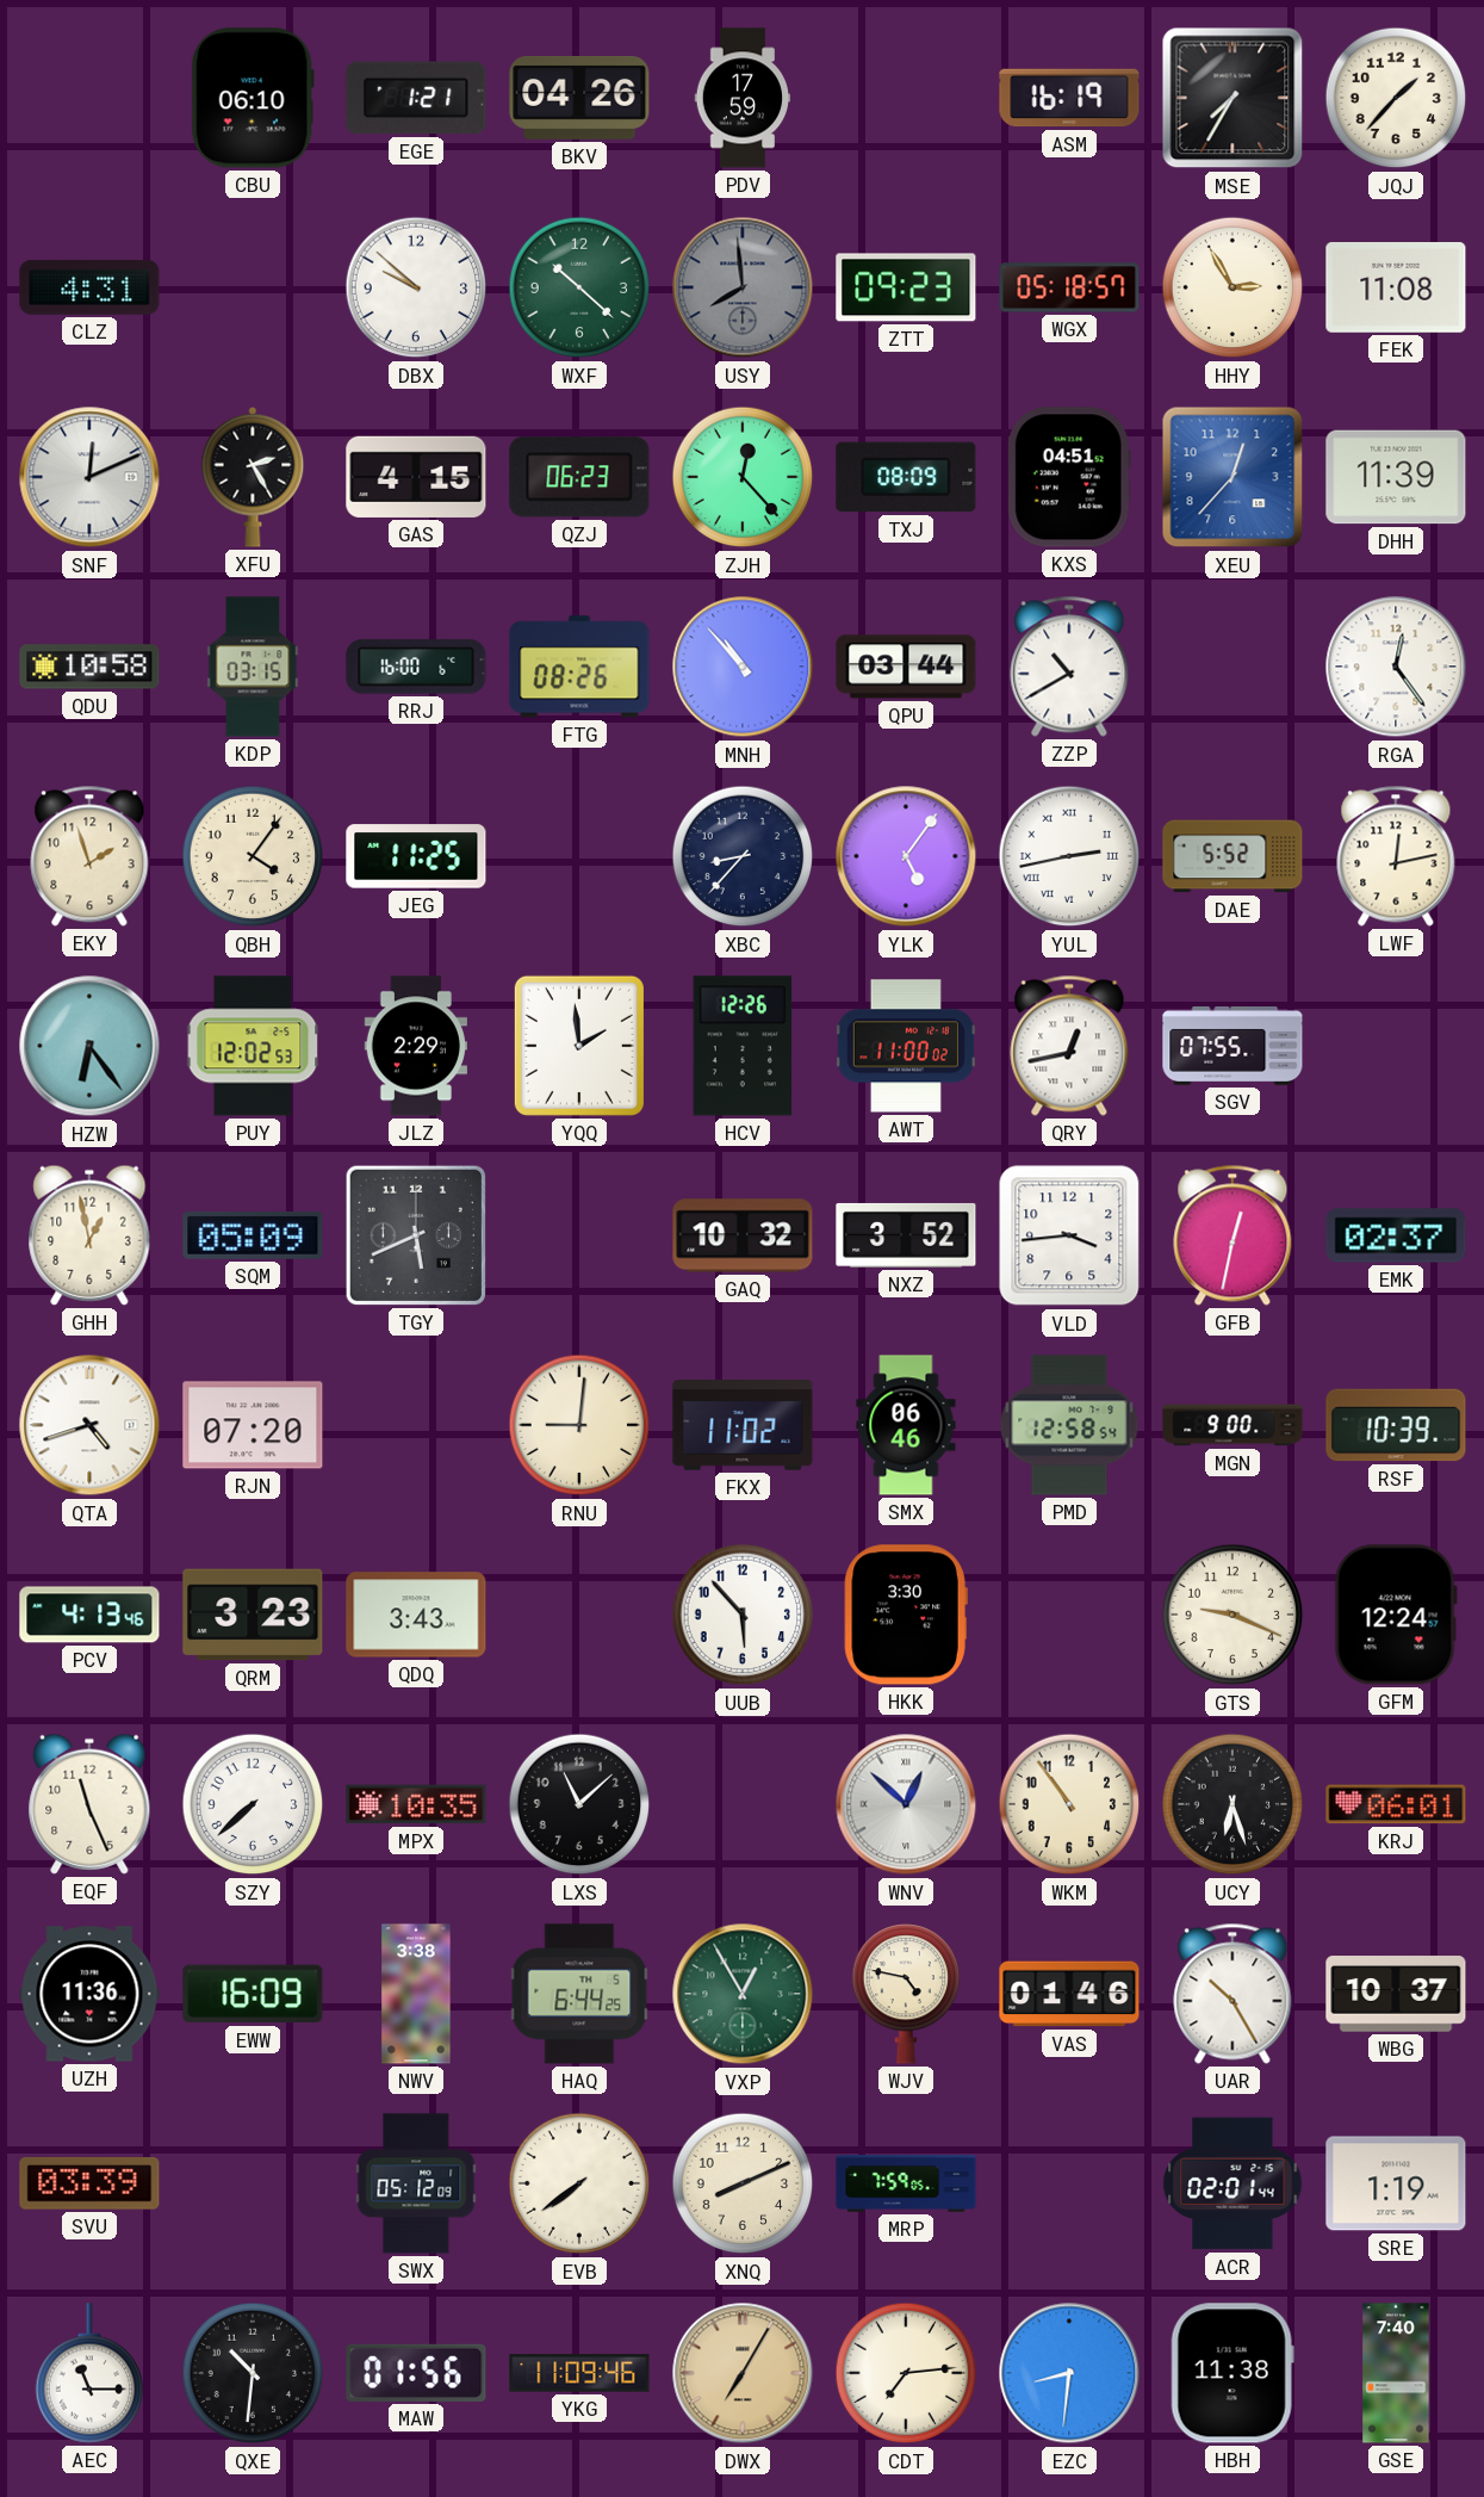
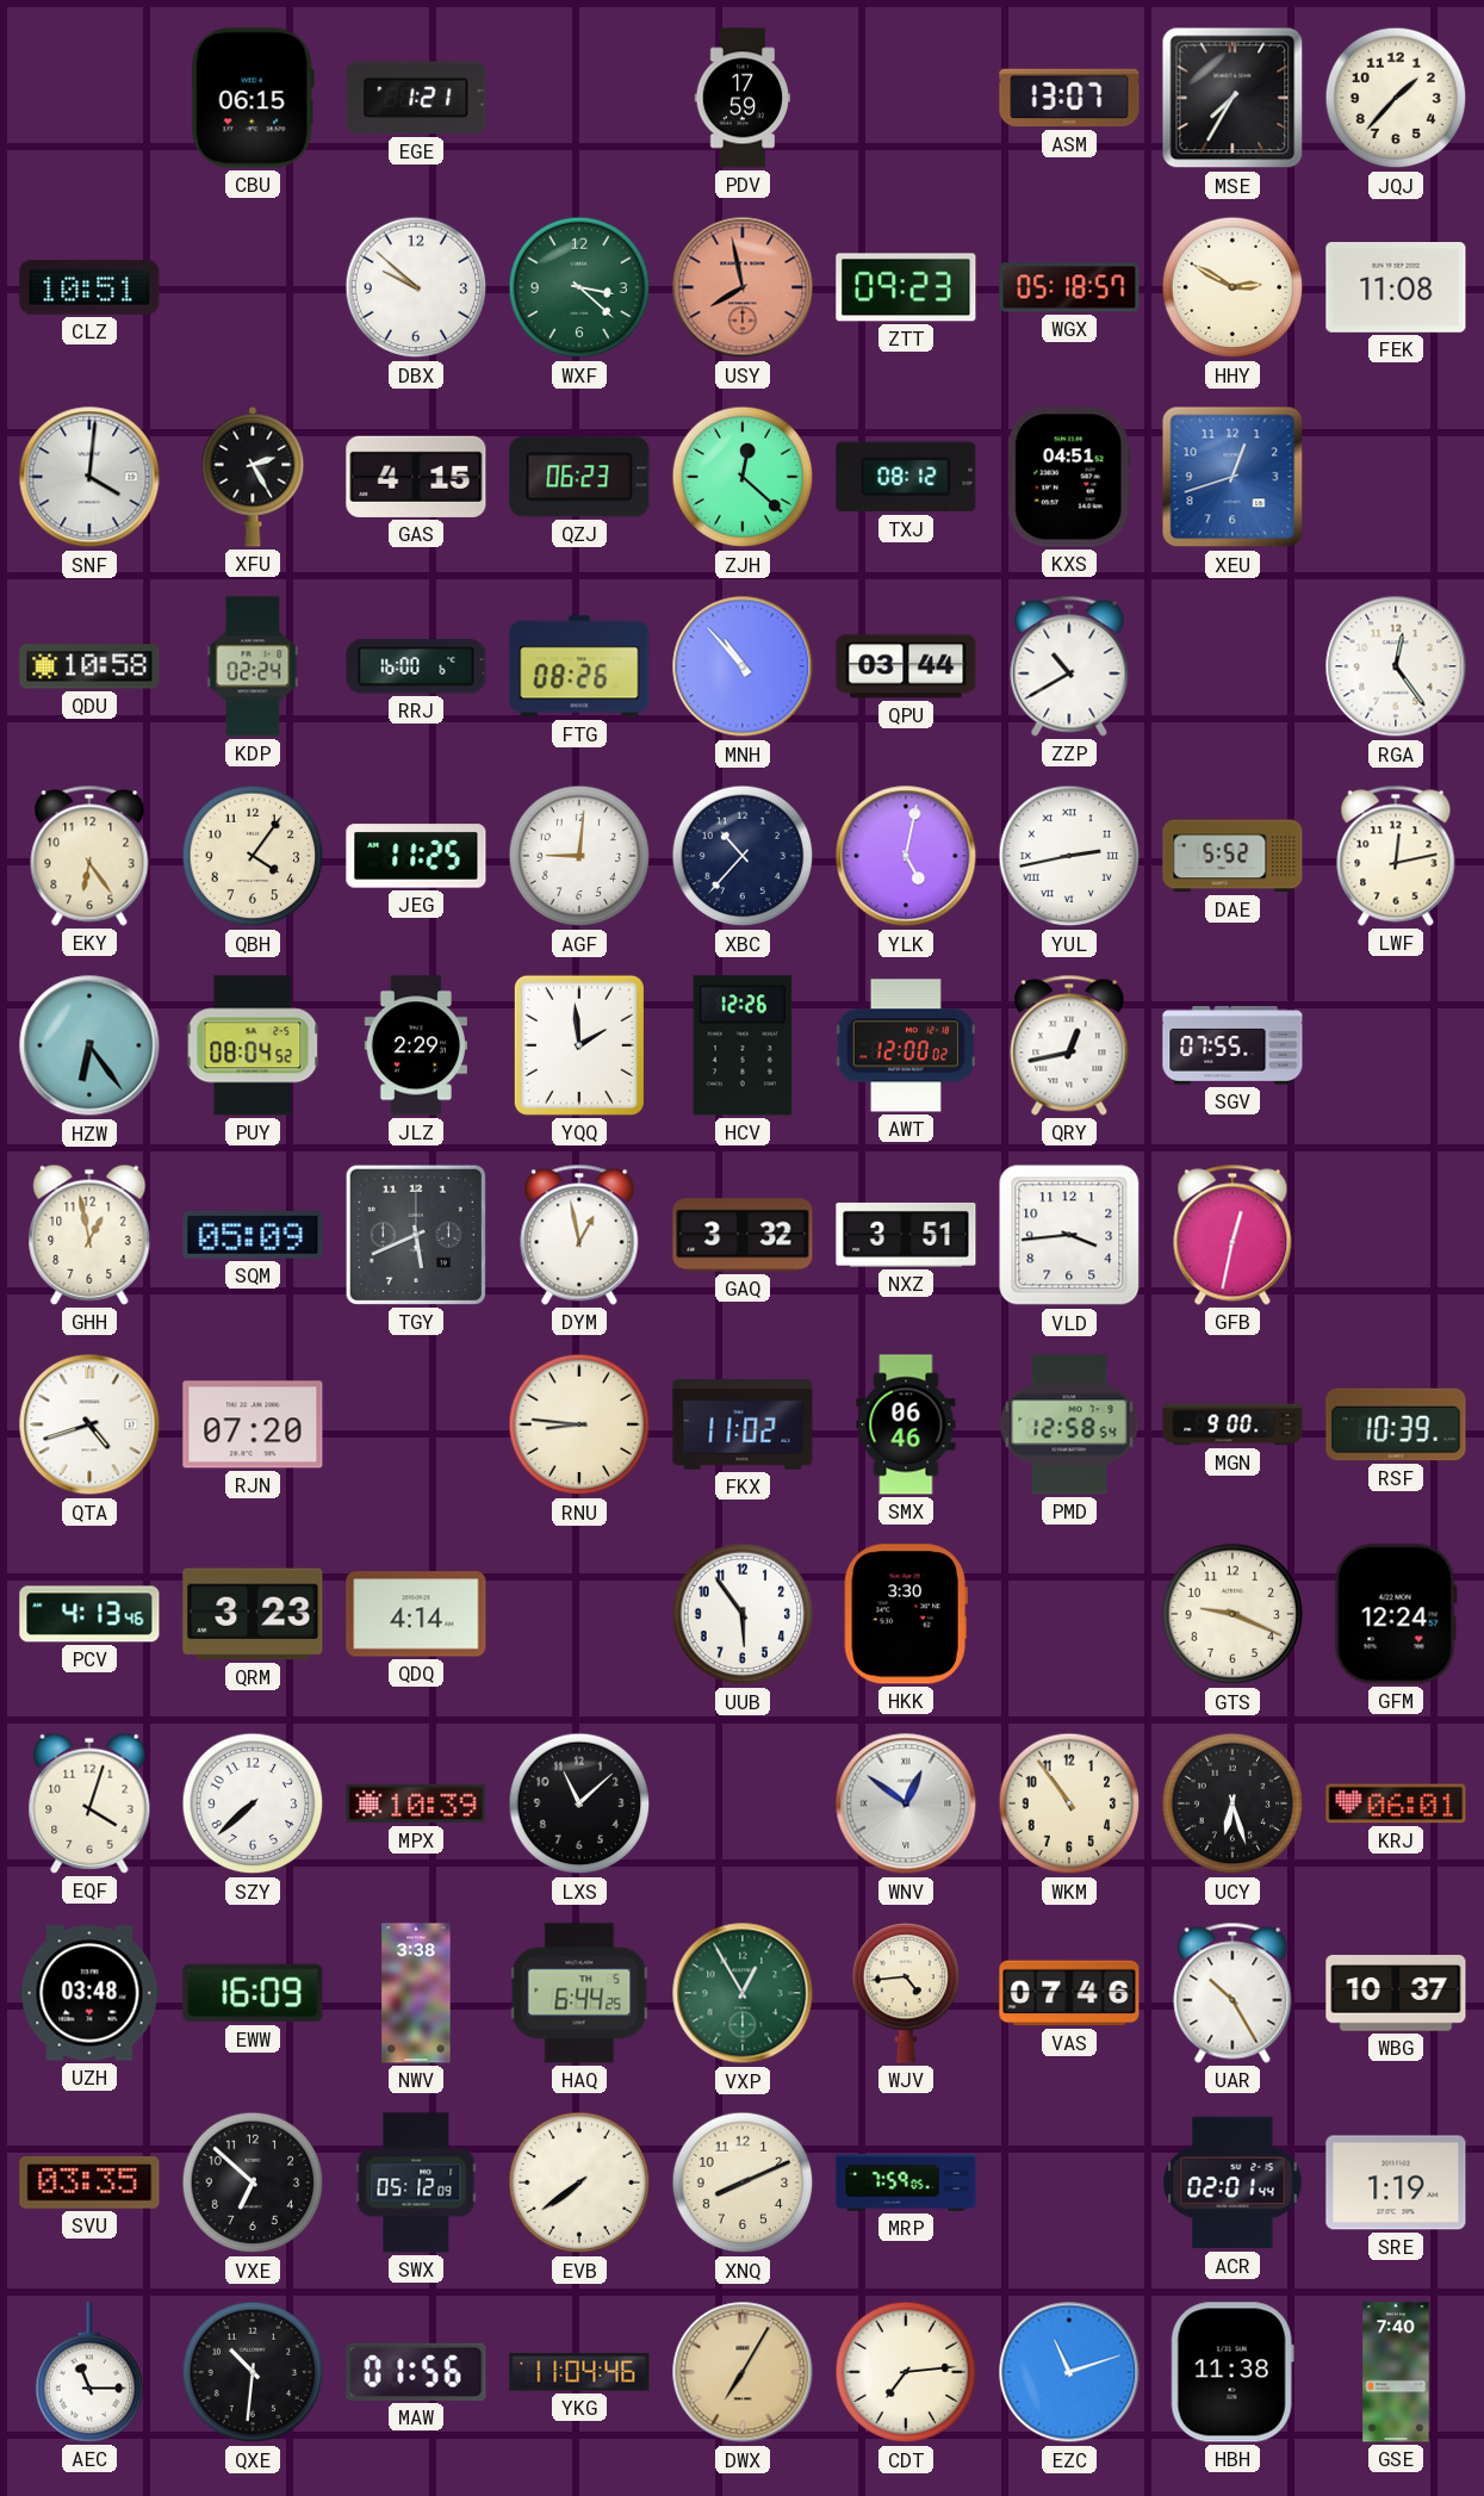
CBU: 06:10 -> 06:15
BKV: 04:26 -> none
ASM: 16:19 -> 13:07
CLZ: 4:31 -> 10:51
WXF: 10:22 -> 3:22
USY: 7:59 -> 7:58
USY dial: grey -> salmon
HHY: 2:55 -> 2:50
SNF: 12:11 -> 4:01
ZJH: 12:23 -> 12:22
TXJ: 08:09 -> 08:12
XEU: 12:37 -> 12:42
DHH: 11:39 -> none
KDP: 03:15 -> 02:24
EKY: 1:57 -> 6:24
AGF: none -> 9:01
XBC: 8:37 -> 10:37
YLK: 5:06 -> 5:02
PUY: 12:02 -> 08:04
AWT: 11:00 -> 12:00
DYM: none -> 12:58
GAQ: 10:32 -> 3:32
NXZ: 3:52 -> 3:51
EMK: 02:37 -> none
RNU: 9:01 -> 8:46
QDQ: 3:43 -> 4:14
UUB: 5:53 -> 5:54
EQF: 11:26 -> 4:03
MPX: 10:35 -> 10:39
WNV: 12:52 -> 12:51
UZH: 11:36 -> 03:48
WJV: 4:47 -> 4:44
VAS: 01:46 -> 07:46
SVU: 03:39 -> 03:35
VXE: none -> 6:52
YKG: 11:09 -> 11:04
EZC: 8:31 -> 11:12
